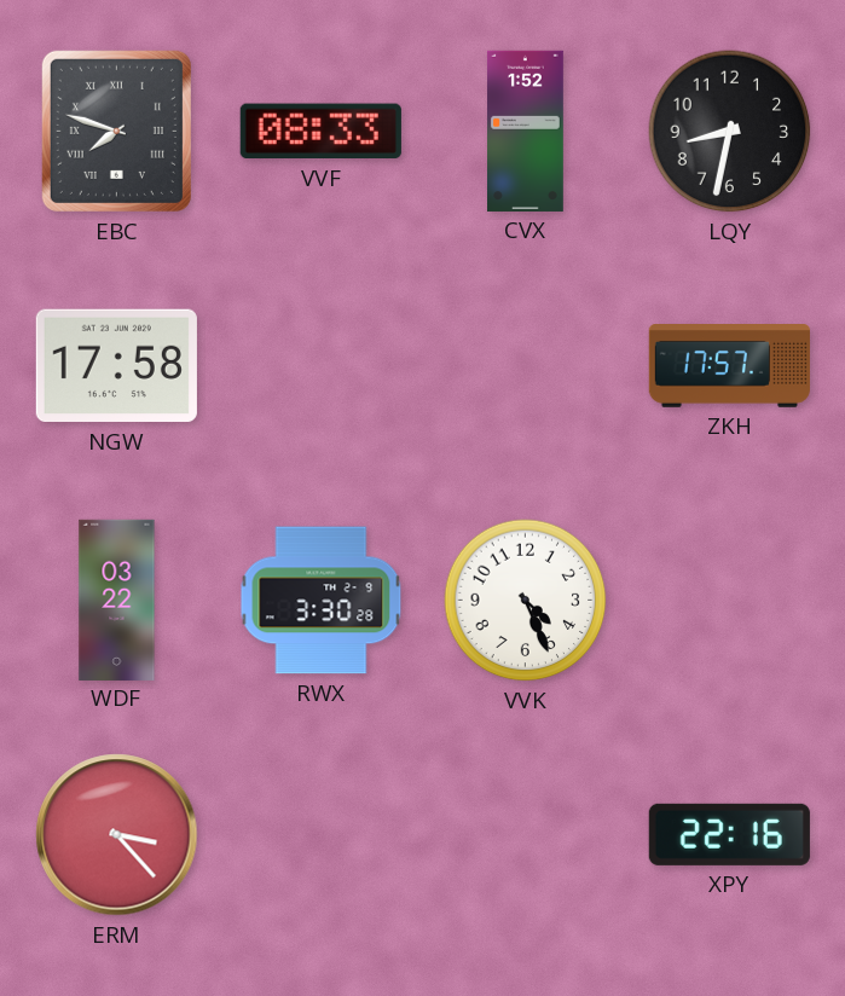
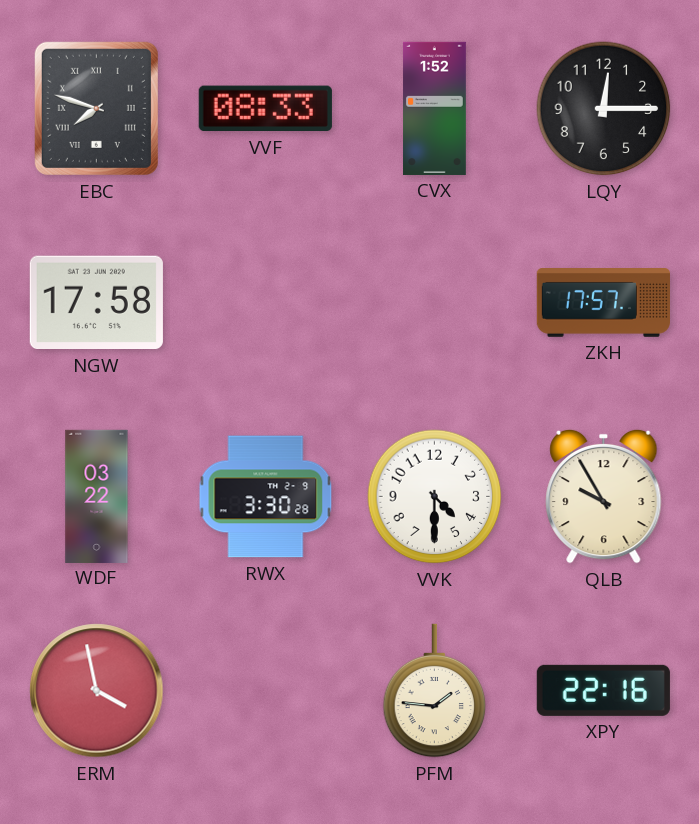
LQY: 8:32 -> 12:15
VVK: 4:26 -> 4:30
QLB: none -> 9:55
ERM: 3:23 -> 3:58
PFM: none -> 1:46
